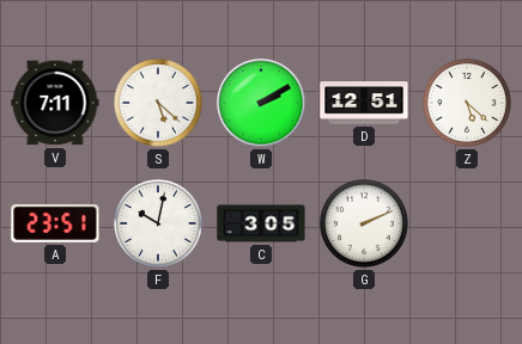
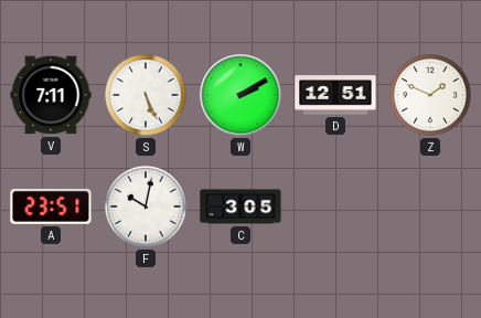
S: 5:22 -> 5:26
Z: 5:22 -> 1:49
G: 2:11 -> none
